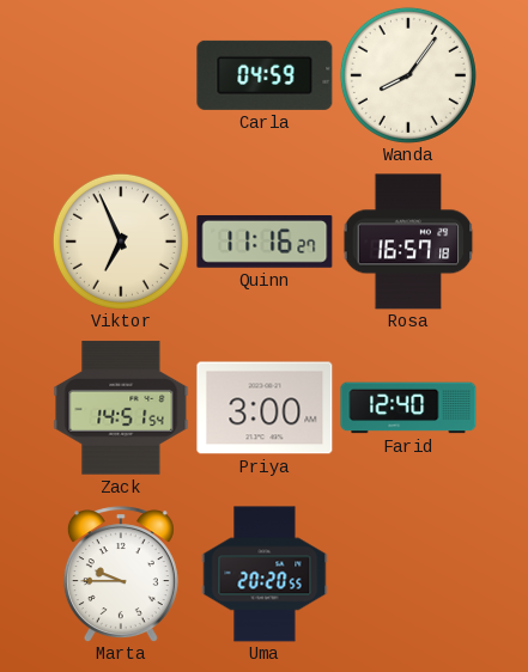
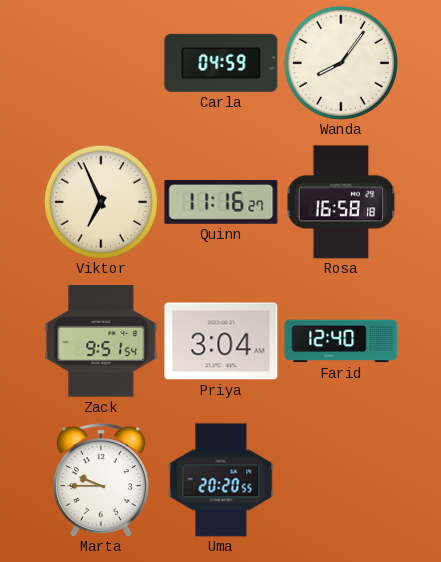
Rosa: 16:57 -> 16:58
Zack: 14:51 -> 9:51
Priya: 3:00 -> 3:04
